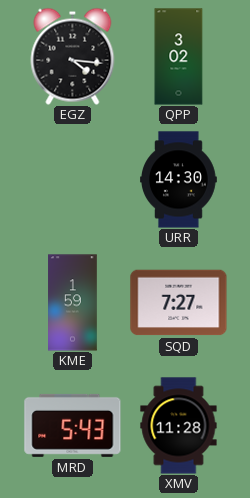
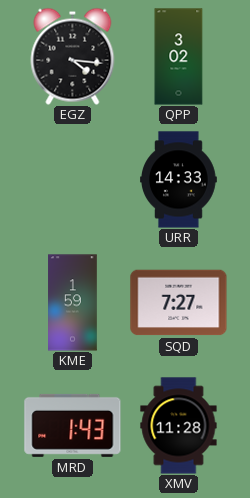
URR: 14:30 -> 14:33
MRD: 5:43 -> 1:43
